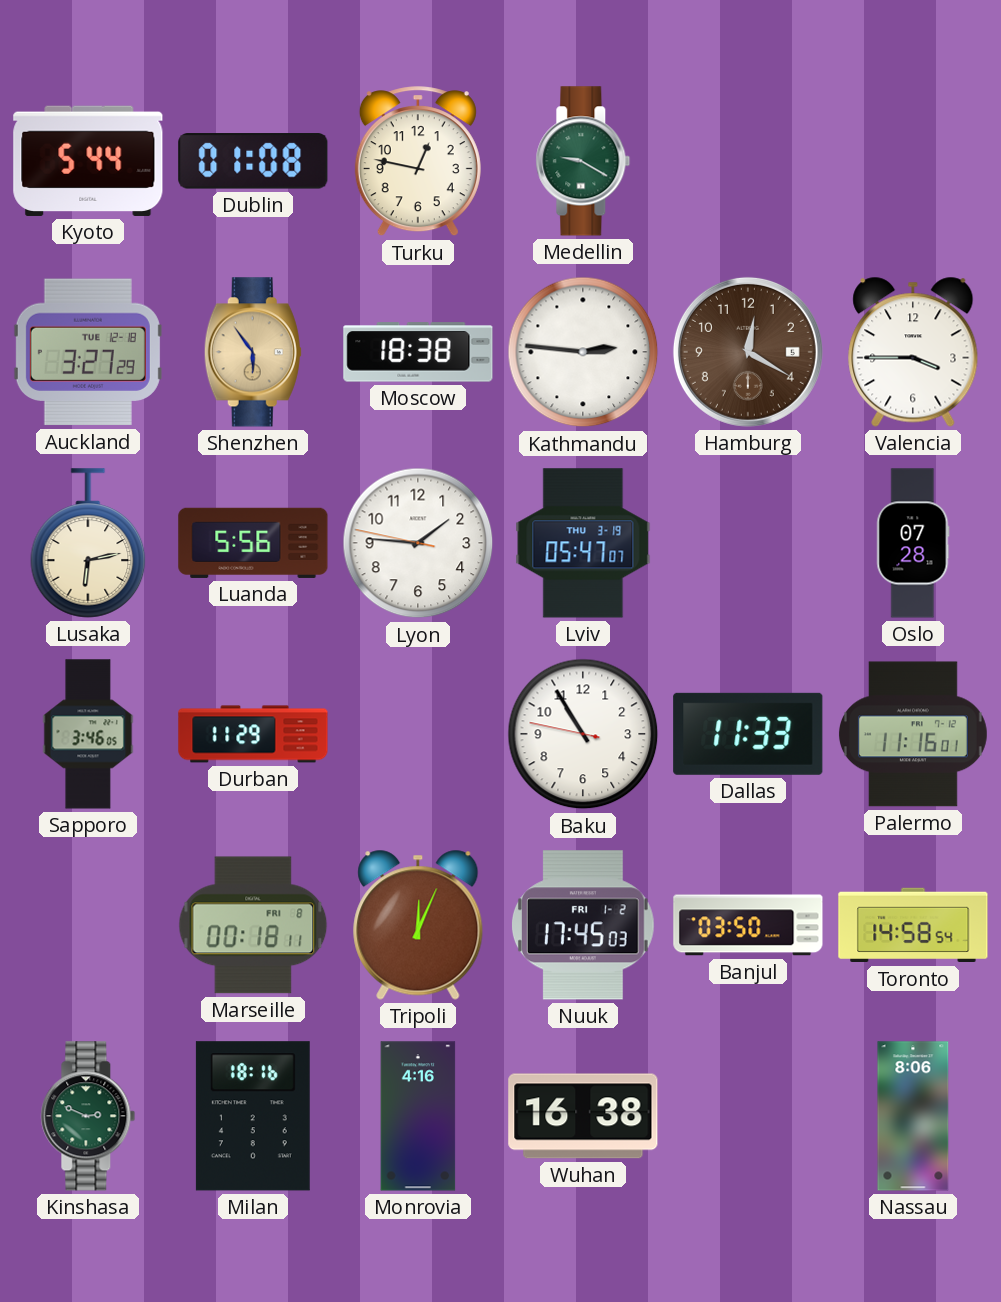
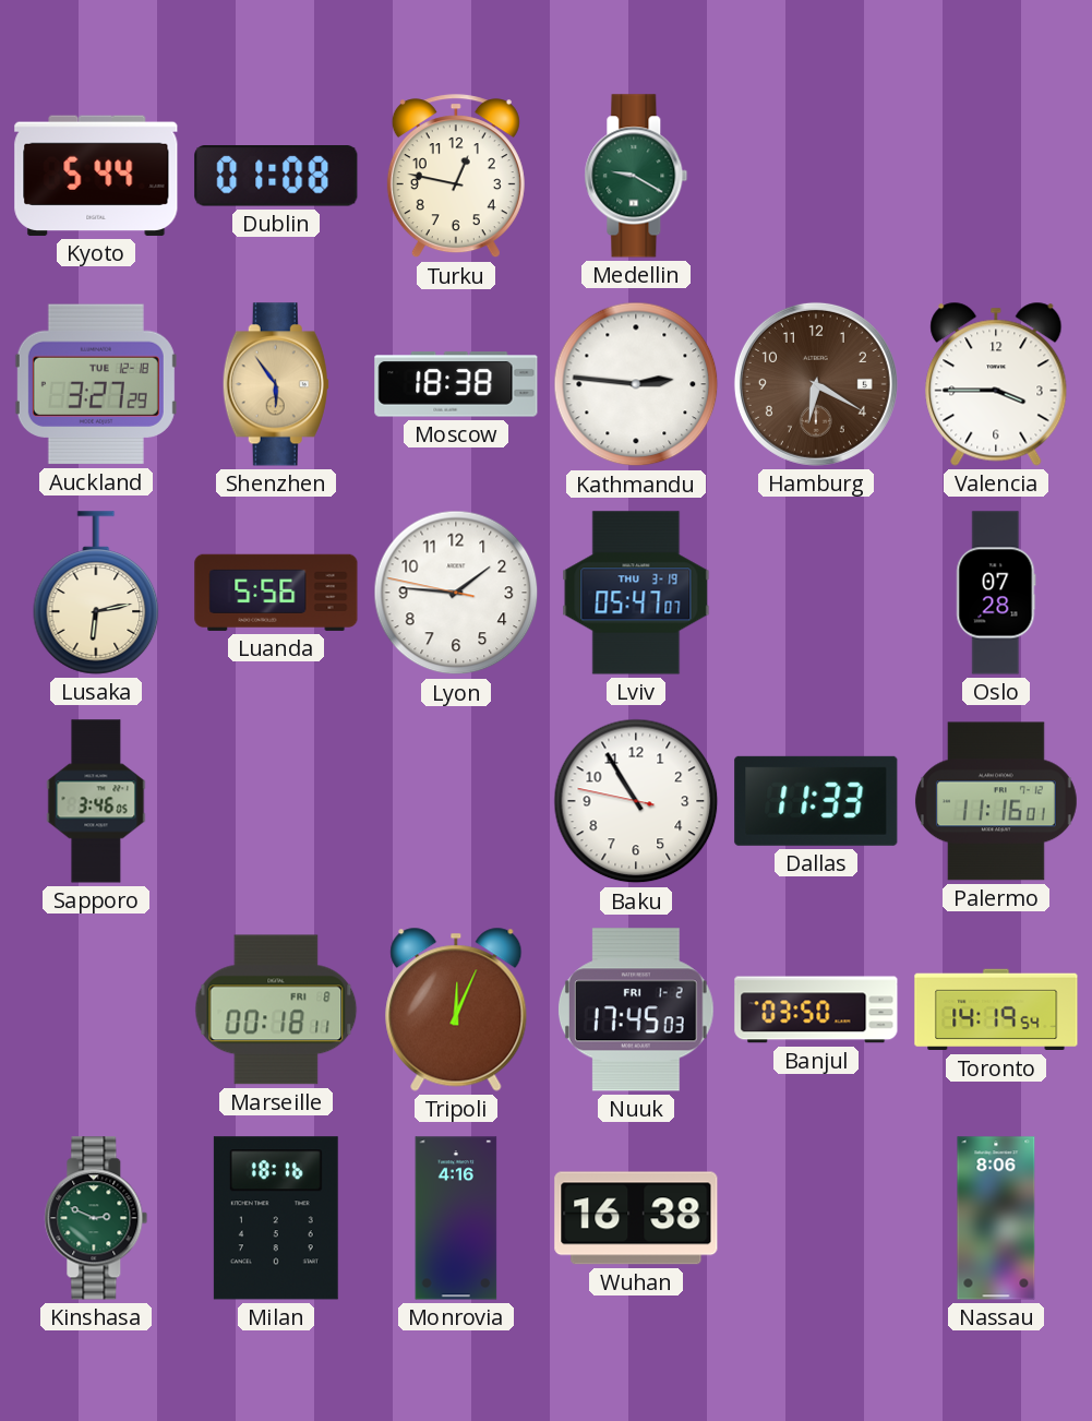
Hamburg: 12:20 -> 6:20
Durban: 11:29 -> none
Toronto: 14:58 -> 14:19
